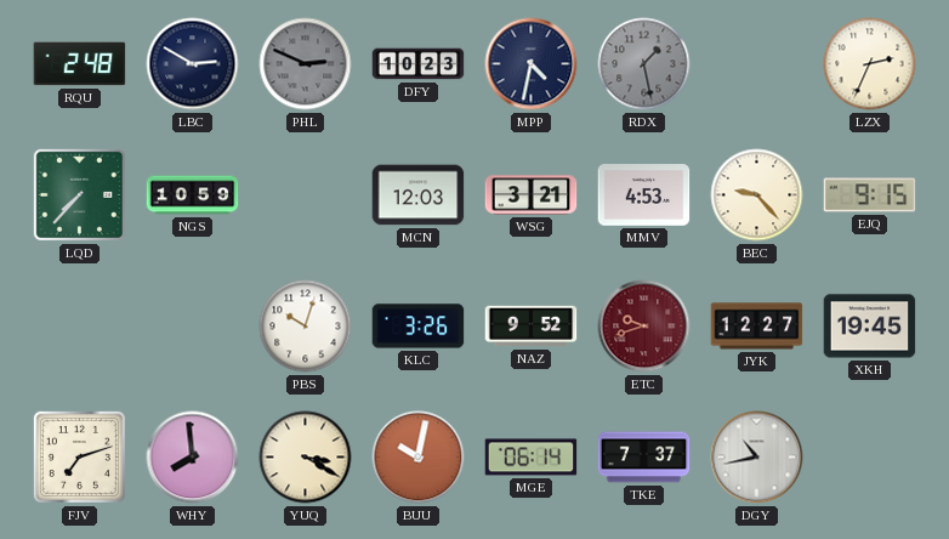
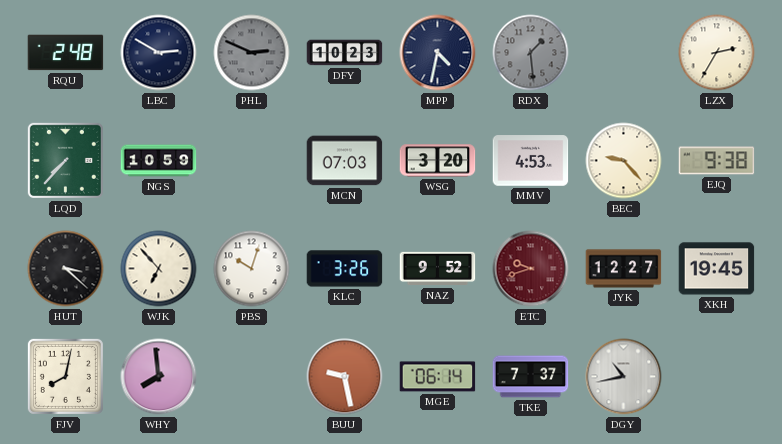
RDX: 1:28 -> 1:29
LZX: 2:34 -> 2:35
MCN: 12:03 -> 07:03
WSG: 3:21 -> 3:20
EJQ: 9:15 -> 9:38
HUT: none -> 3:22
WJK: none -> 6:53
FJV: 7:12 -> 8:02
YUQ: 3:20 -> none
BUU: 10:02 -> 9:28
